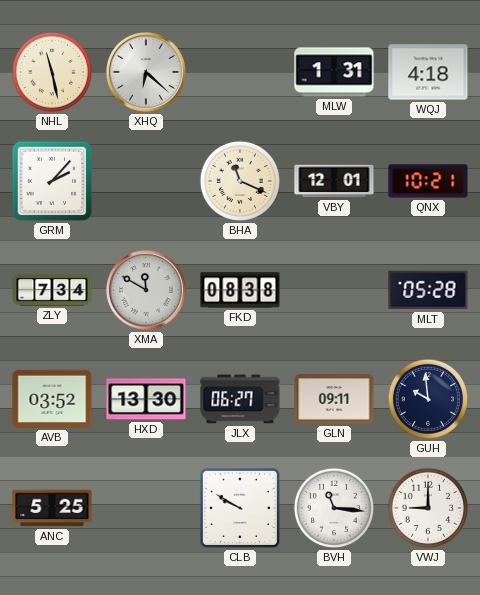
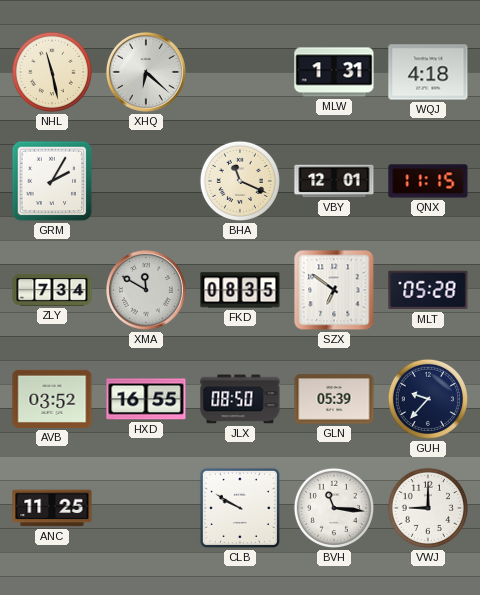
GRM: 2:07 -> 2:05
QNX: 10:21 -> 11:15
FKD: 08:38 -> 08:35
SZX: none -> 6:51
HXD: 13:30 -> 16:55
JLX: 06:27 -> 08:50
GLN: 09:11 -> 05:39
GUH: 9:59 -> 9:37
ANC: 5:25 -> 11:25
